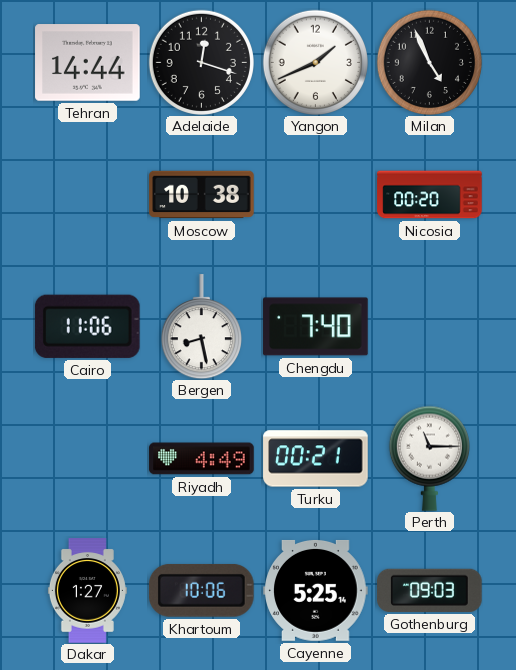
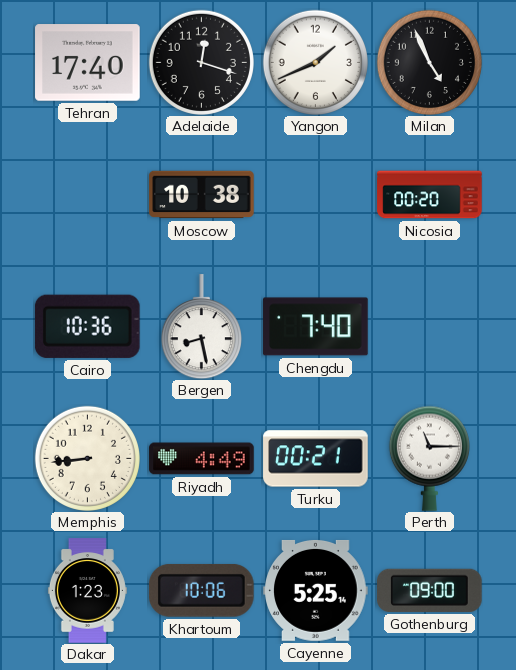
Tehran: 14:44 -> 17:40
Cairo: 11:06 -> 10:36
Memphis: none -> 8:44
Dakar: 1:27 -> 1:23
Gothenburg: 09:03 -> 09:00
